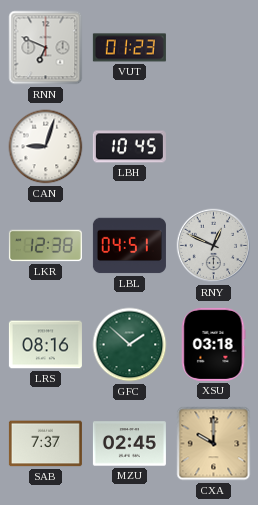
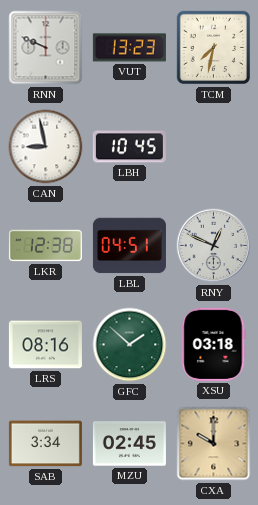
RNN: 6:49 -> 9:49
VUT: 01:23 -> 13:23
TCM: none -> 7:32
CAN: 9:03 -> 8:58
SAB: 7:37 -> 3:34
